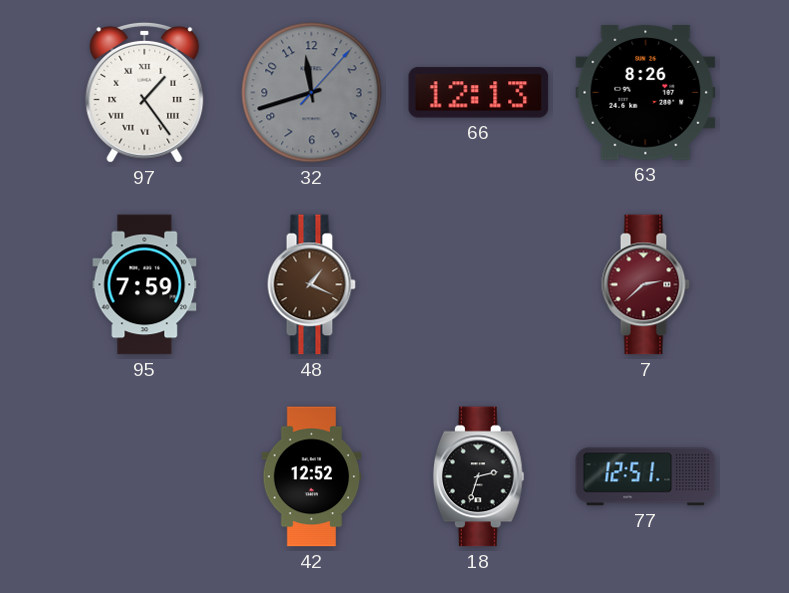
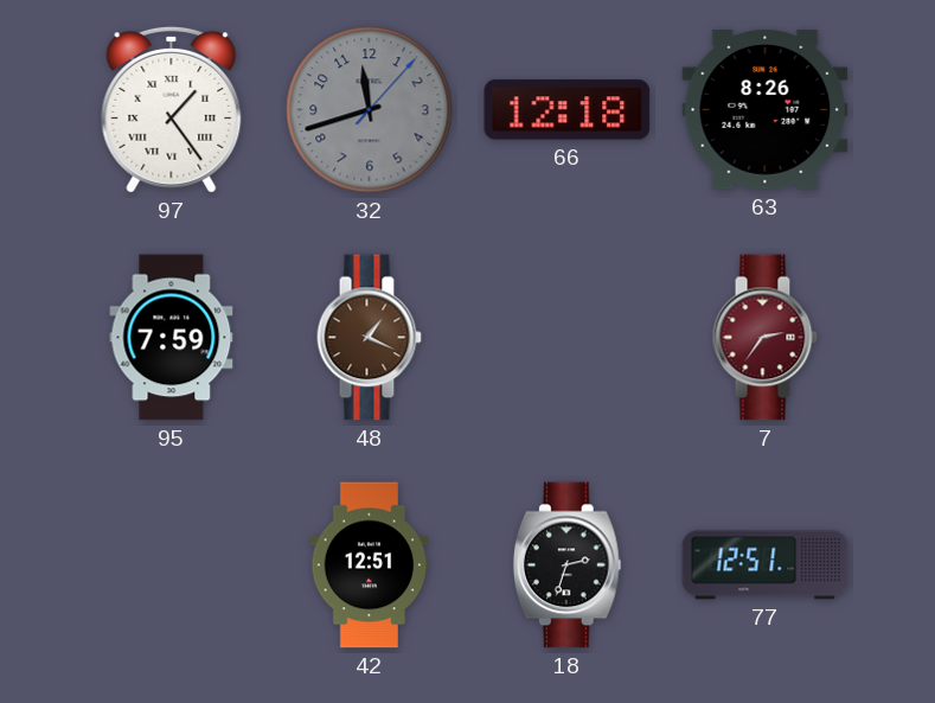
66: 12:13 -> 12:18
7: 2:38 -> 2:36
42: 12:52 -> 12:51
